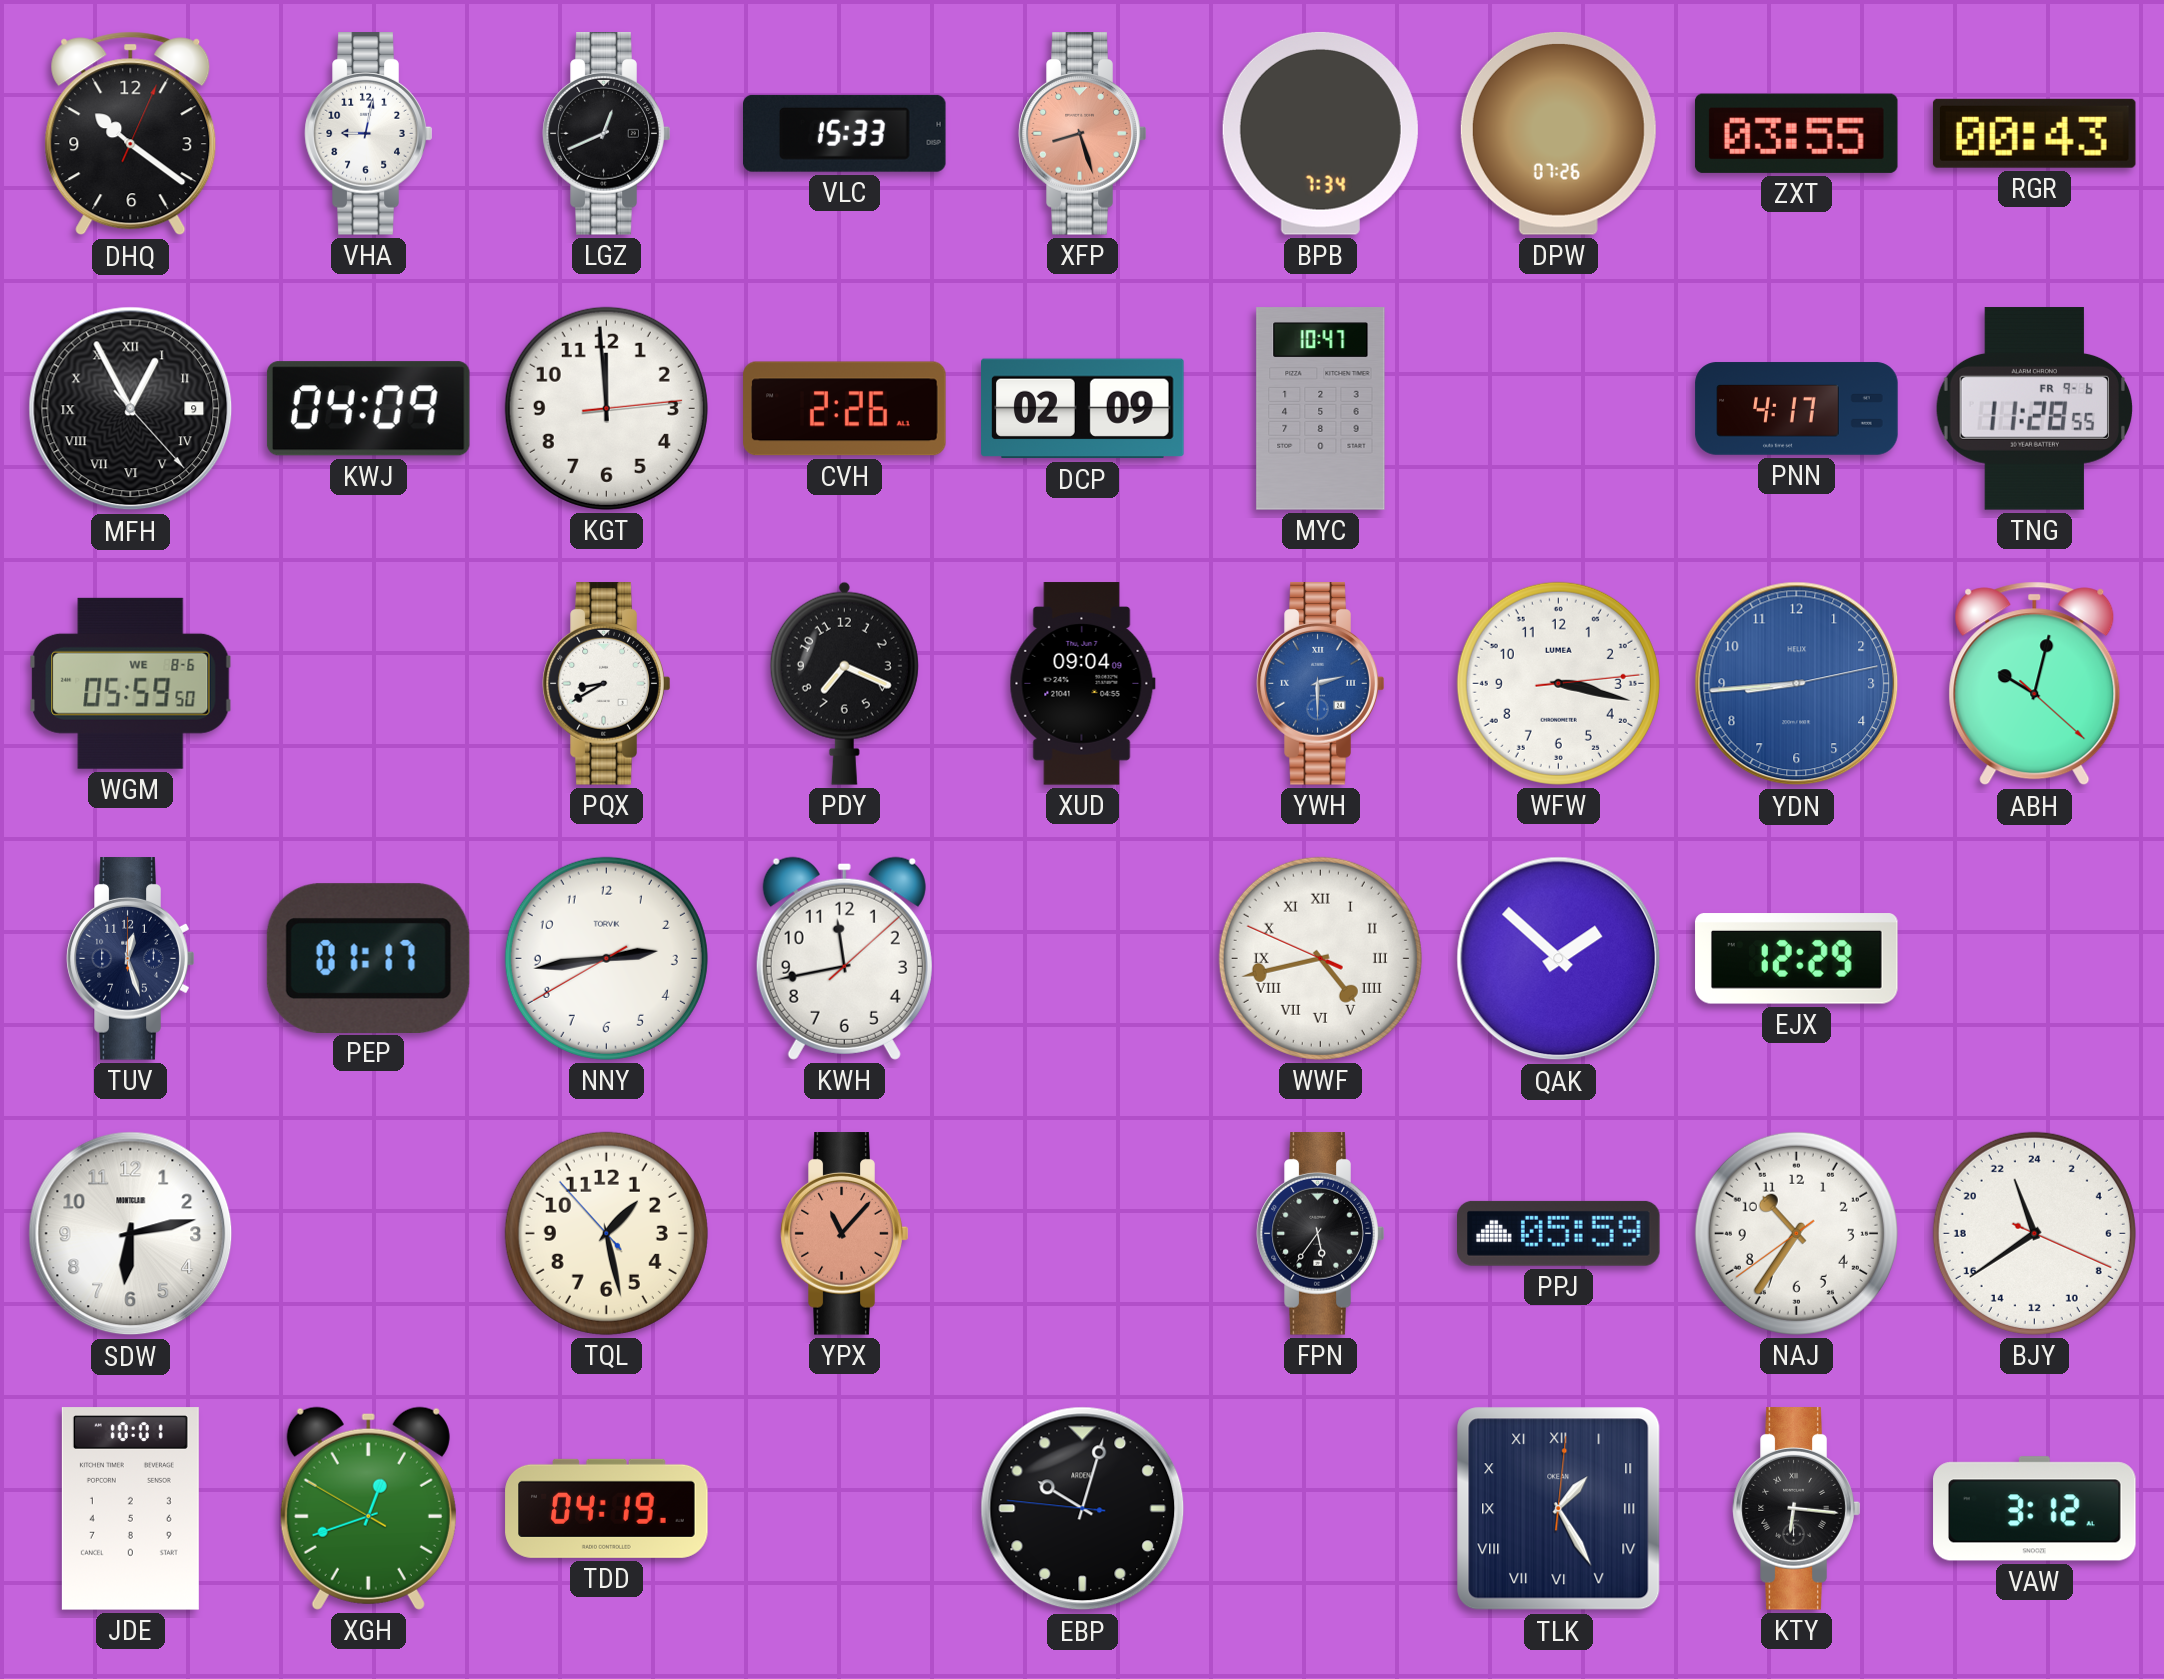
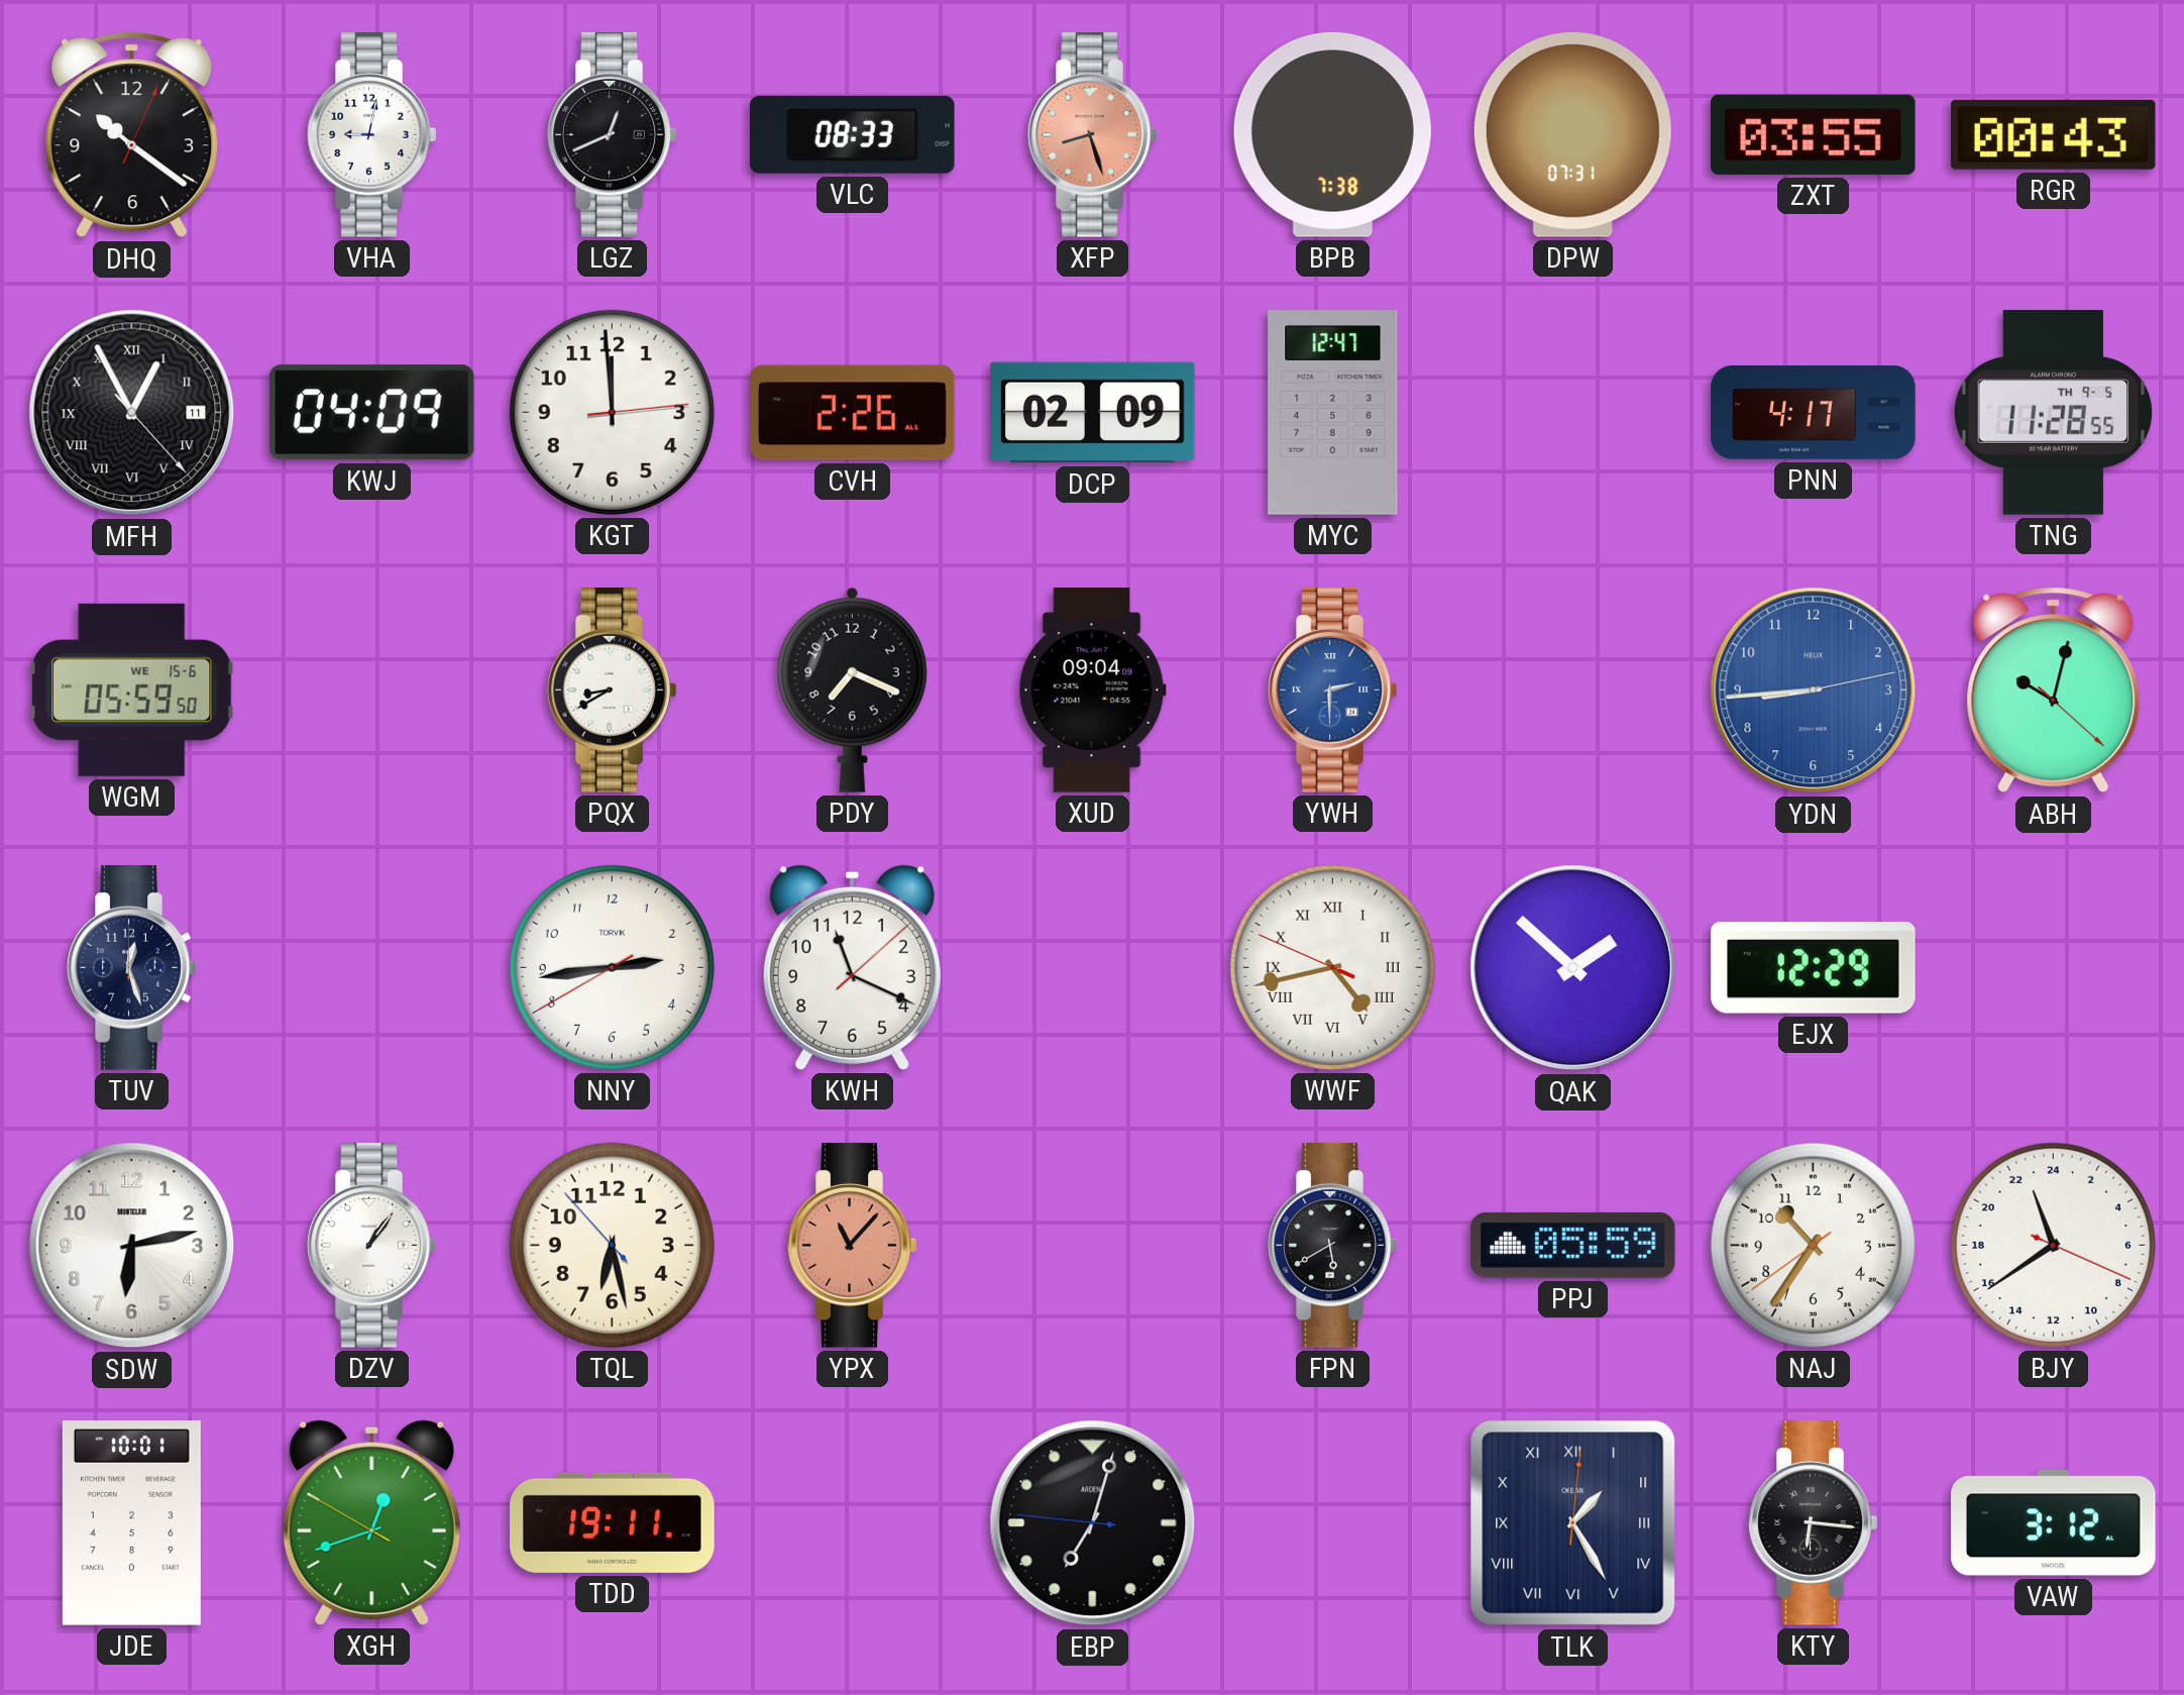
VLC: 15:33 -> 08:33
BPB: 7:34 -> 7:38
DPW: 07:26 -> 07:31
MFH date: 9 -> 11
MYC: 10:47 -> 12:47
TNG date: FR 9-6 -> TH 9-5
WGM date: WE 8-6 -> WE 15-6
WFW: 3:17 -> none
PEP: 01:17 -> none
KWH: 11:43 -> 11:19
DZV: none -> 1:06
TQL: 1:27 -> 6:27
FPN: 5:36 -> 5:40
TDD: 04:19 -> 19:11
EBP: 10:02 -> 7:02
